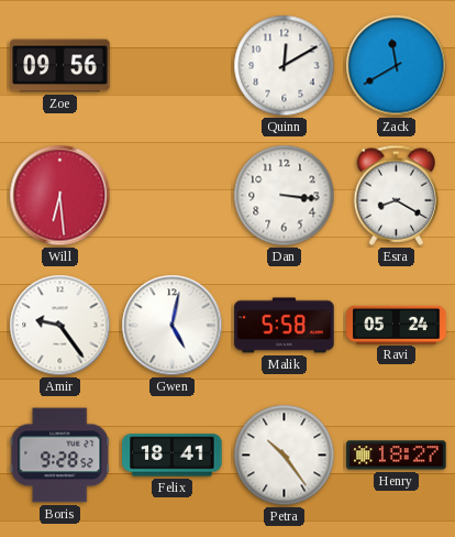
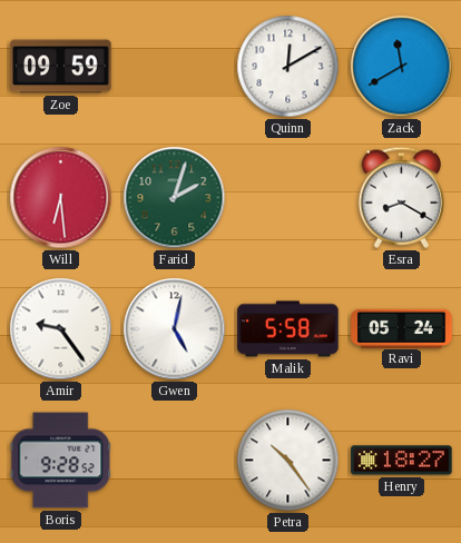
Zoe: 09:56 -> 09:59
Farid: none -> 2:03
Dan: 3:16 -> none
Felix: 18:41 -> none
